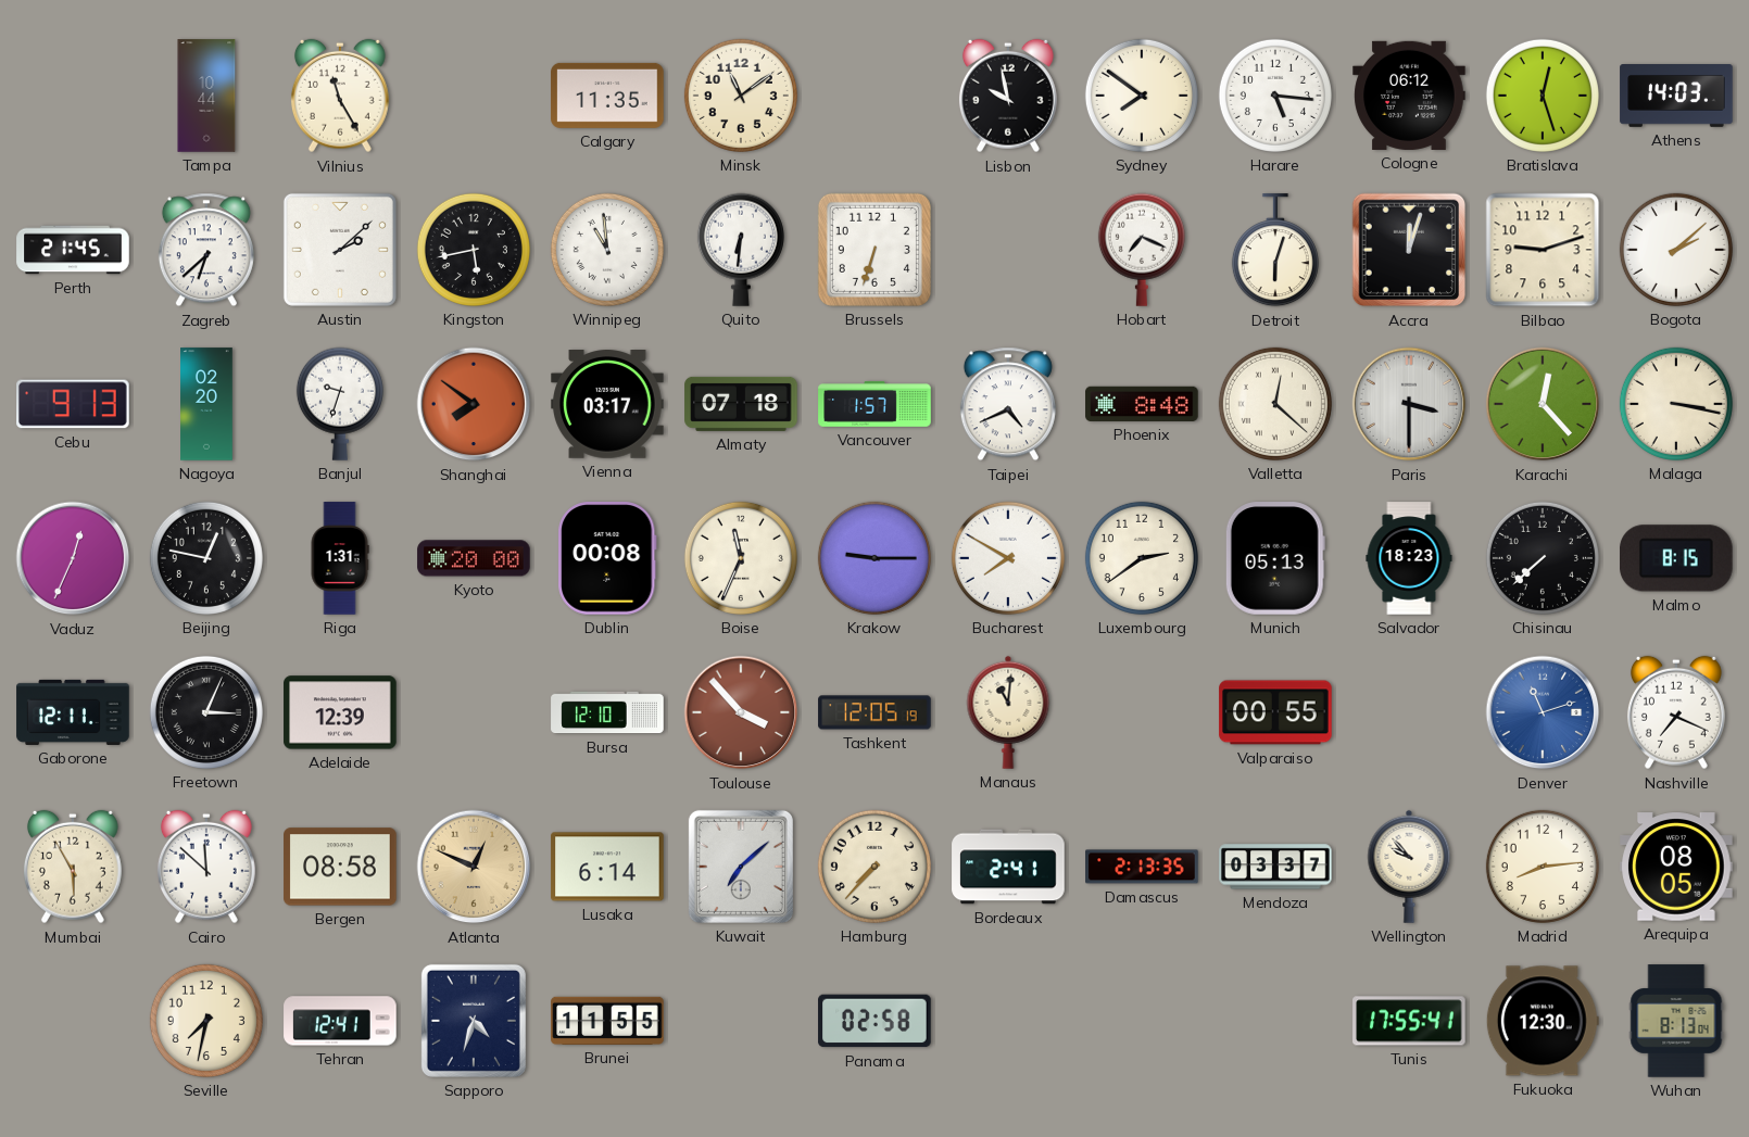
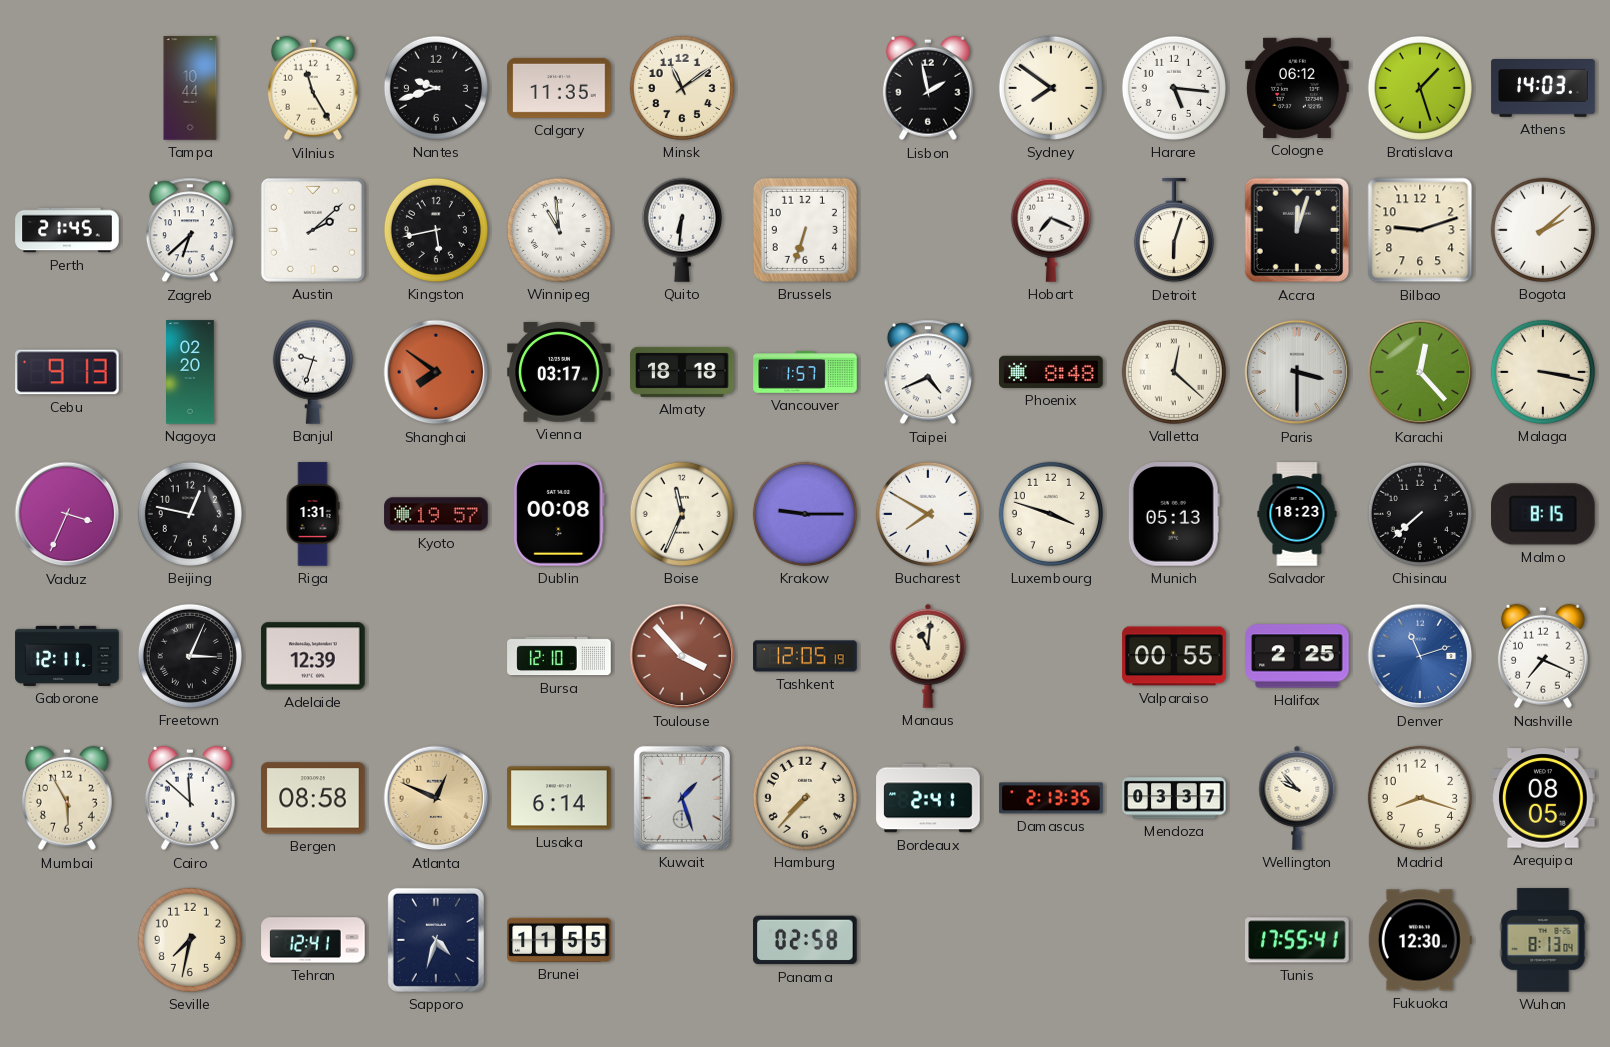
Nantes: none -> 9:42
Lisbon: 9:58 -> 1:58
Bratislava: 12:27 -> 1:27
Almaty: 07:18 -> 18:18
Vaduz: 12:34 -> 3:34
Kyoto: 20:00 -> 19:57
Luxembourg: 2:39 -> 3:48
Halifax: none -> 2:25
Kuwait: 7:08 -> 1:27
Madrid: 8:14 -> 8:18
